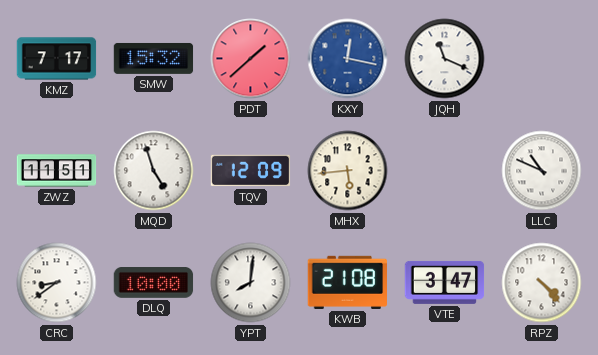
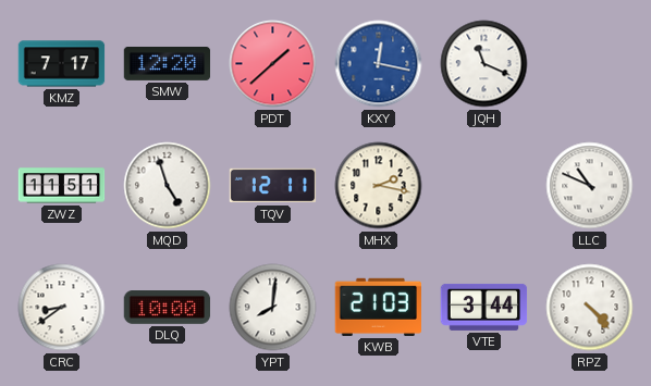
SMW: 15:32 -> 12:20
TQV: 12:09 -> 12:11
MHX: 5:44 -> 2:17
KWB: 21:08 -> 21:03
VTE: 3:47 -> 3:44
